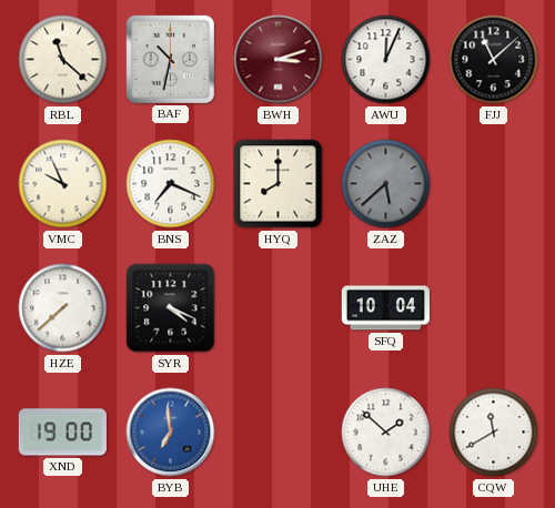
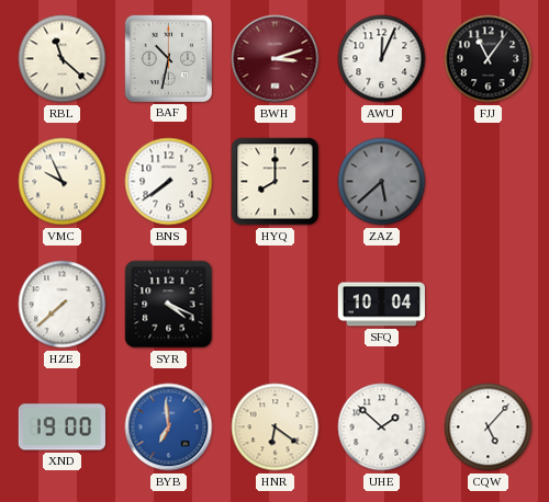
FJJ: 11:08 -> 11:06
BNS: 7:19 -> 7:39
HNR: none -> 6:21
CQW: 11:40 -> 5:07
